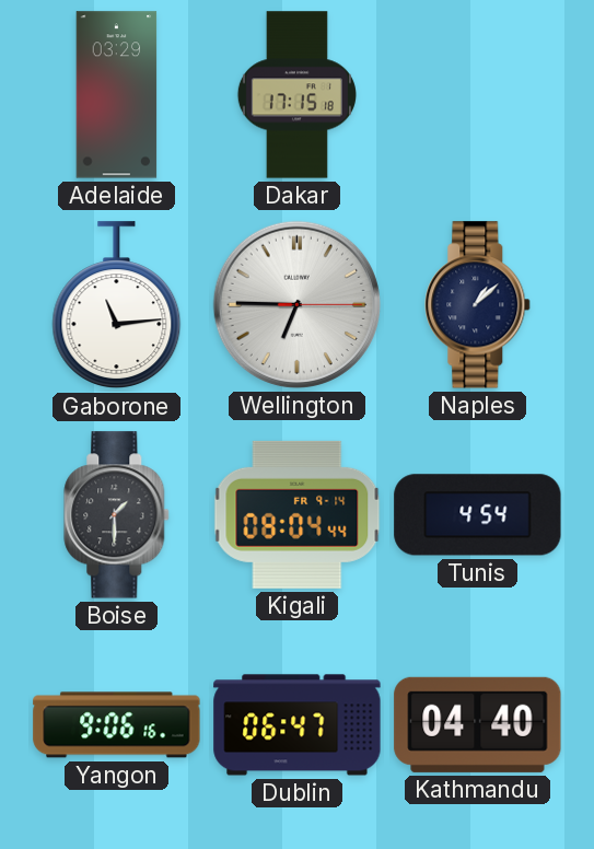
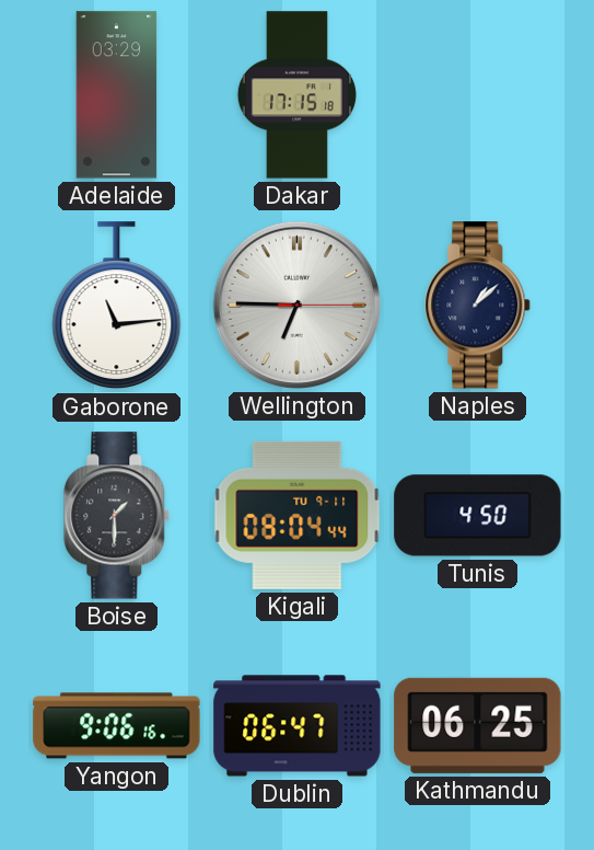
Kigali date: FR 9-14 -> TU 9-11
Tunis: 4:54 -> 4:50
Kathmandu: 04:40 -> 06:25
